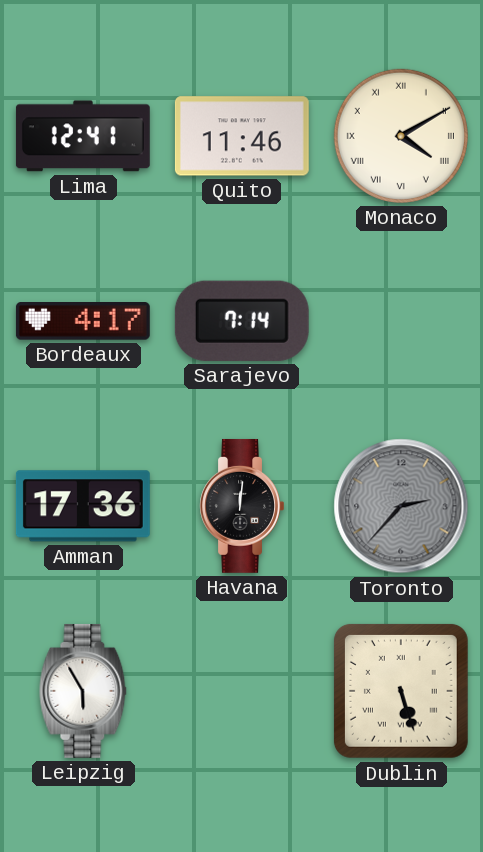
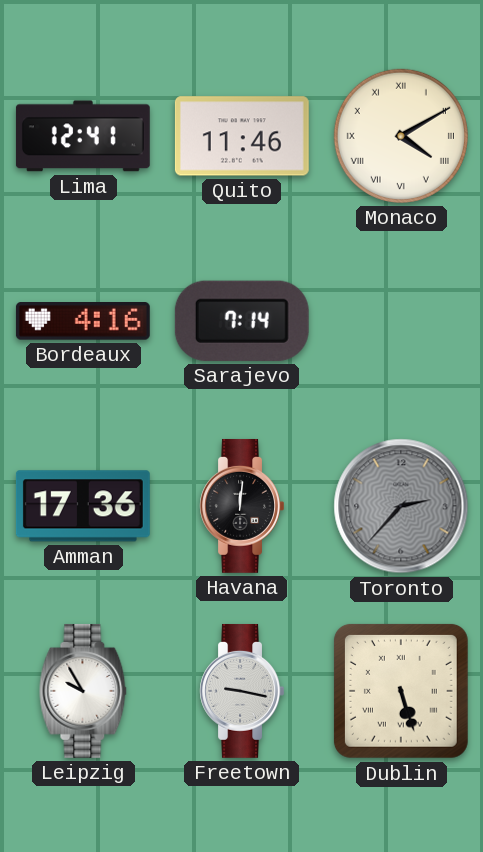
Bordeaux: 4:17 -> 4:16
Leipzig: 5:55 -> 9:55
Freetown: none -> 9:17
